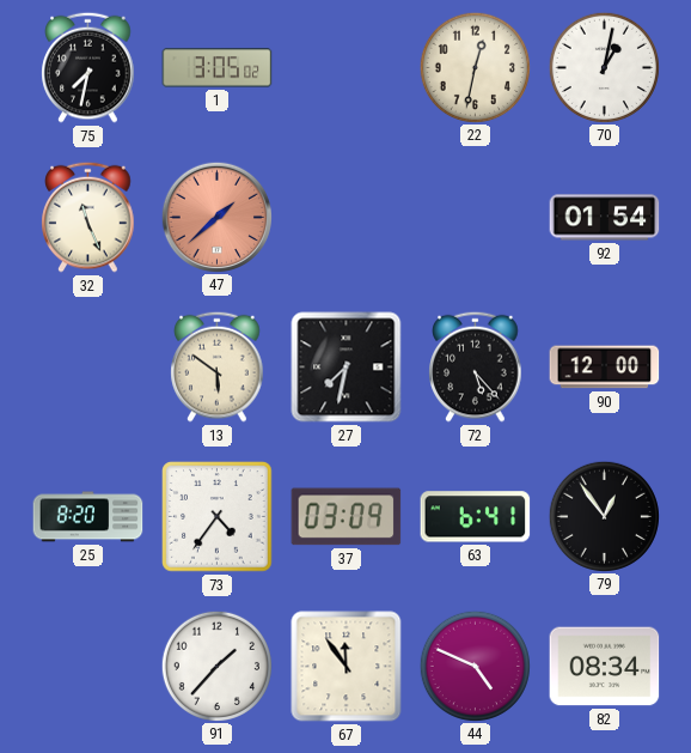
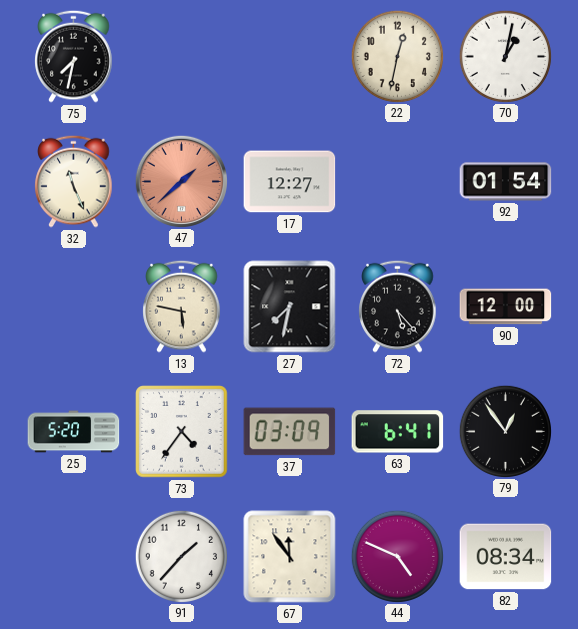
1: 3:05 -> none
17: none -> 12:27
13: 5:51 -> 5:47
25: 8:20 -> 5:20
